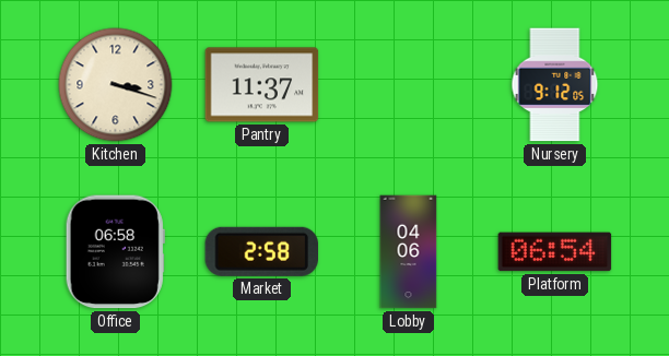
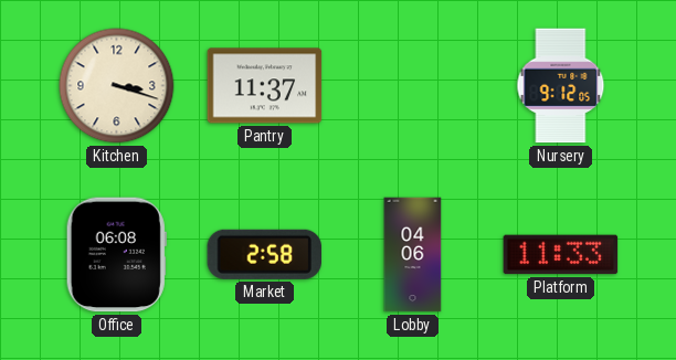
Office: 06:58 -> 06:08
Platform: 06:54 -> 11:33
